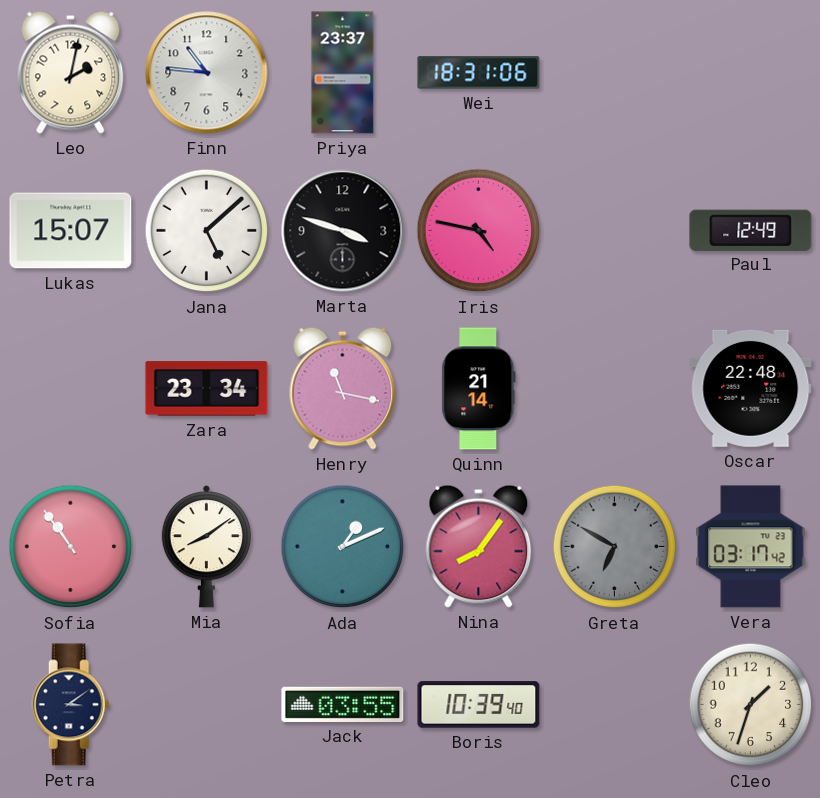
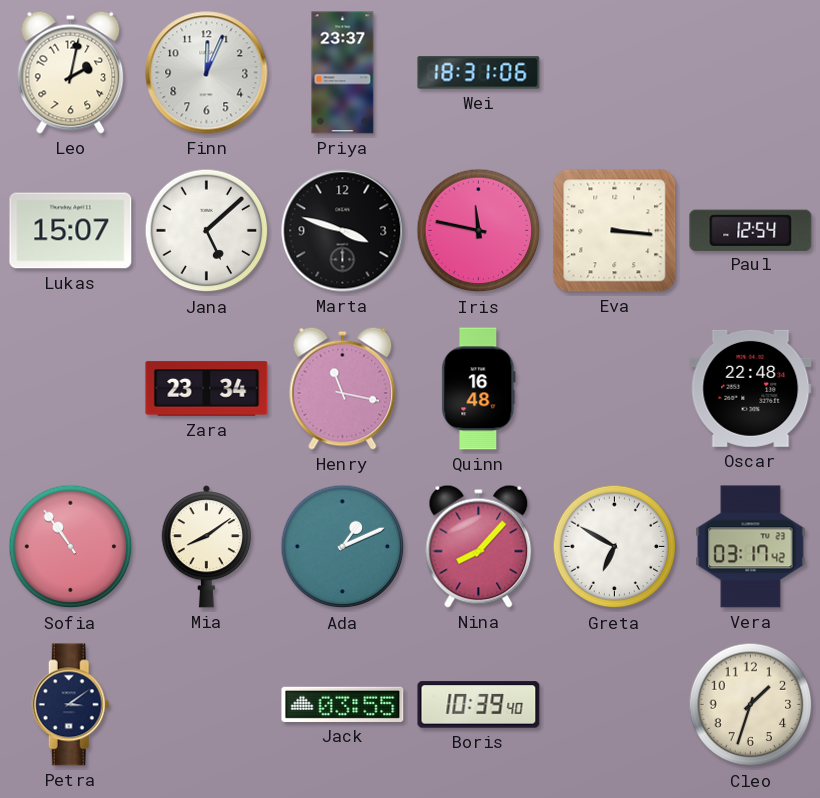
Finn: 10:46 -> 12:04
Iris: 4:47 -> 11:47
Eva: none -> 3:16
Paul: 12:49 -> 12:54
Quinn: 21:14 -> 16:48
Nina: 8:06 -> 8:07
Greta dial: grey -> white
